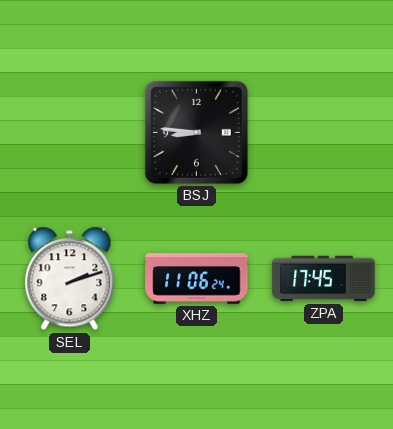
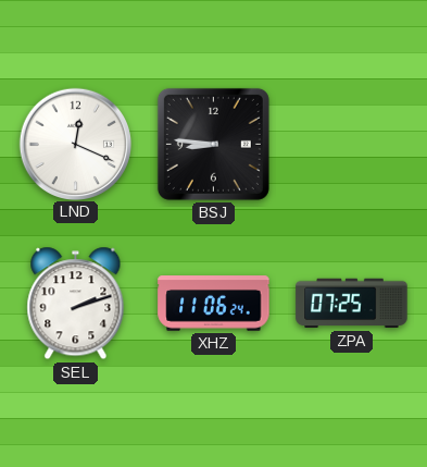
LND: none -> 12:19
ZPA: 17:45 -> 07:25
